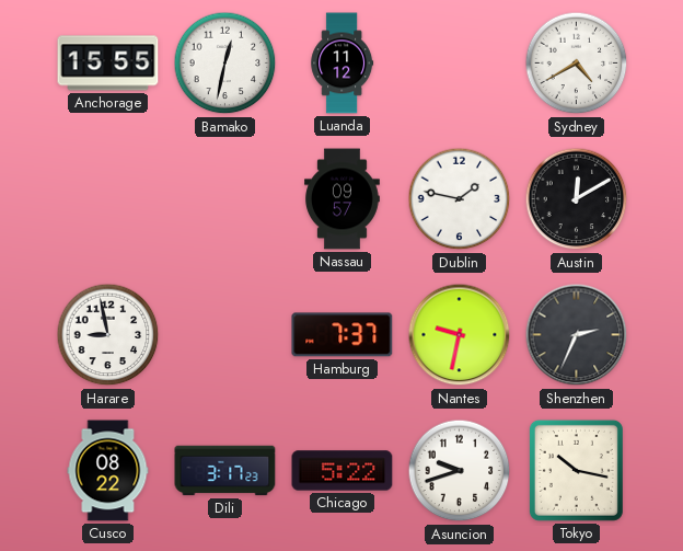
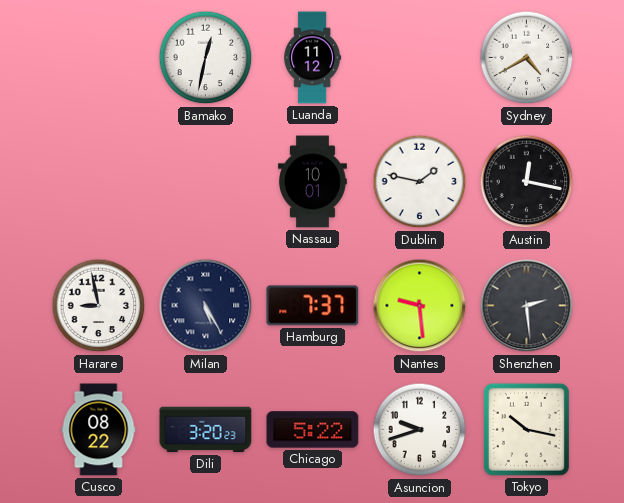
Anchorage: 15:55 -> none
Nassau: 09:57 -> 10:01
Austin: 12:10 -> 12:17
Milan: none -> 5:25
Nantes: 9:32 -> 9:29
Shenzhen: 2:34 -> 2:29
Dili: 3:17 -> 3:20
